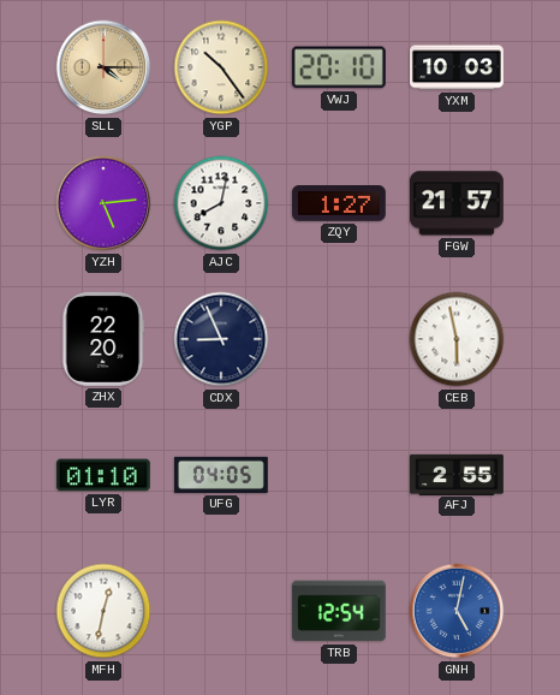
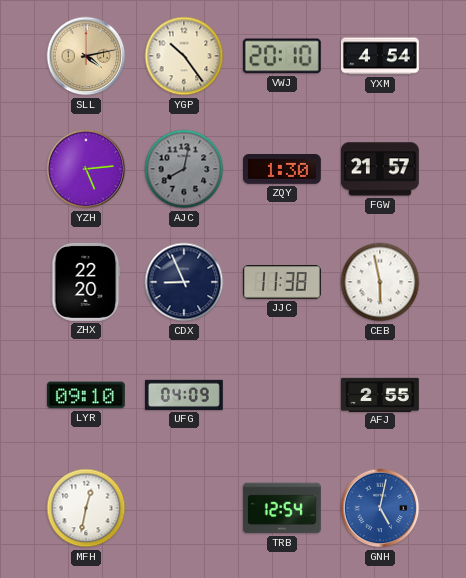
SLL: 4:15 -> 4:13
YXM: 10:03 -> 4:54
AJC dial: white -> grey
ZQY: 1:27 -> 1:30
JJC: none -> 11:38
LYR: 01:10 -> 09:10
UFG: 04:05 -> 04:09
